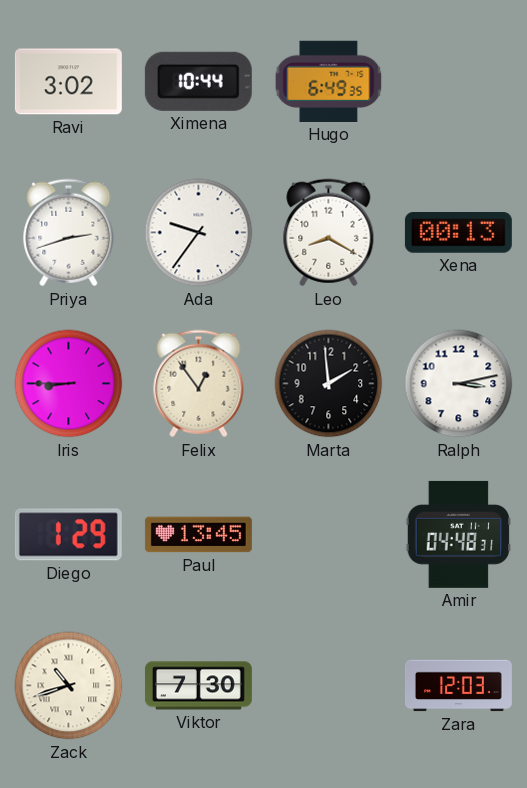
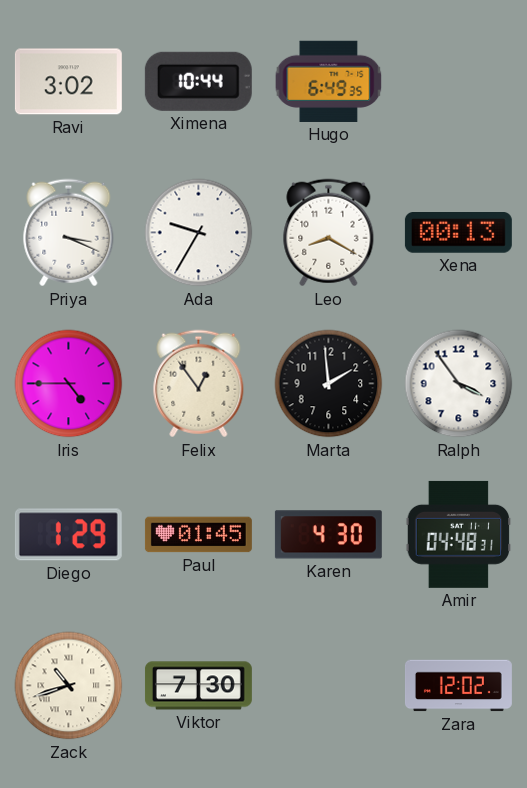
Priya: 2:42 -> 3:19
Ada: 9:36 -> 9:35
Iris: 8:45 -> 4:45
Ralph: 3:13 -> 3:54
Paul: 13:45 -> 01:45
Karen: none -> 4:30
Zara: 12:03 -> 12:02
